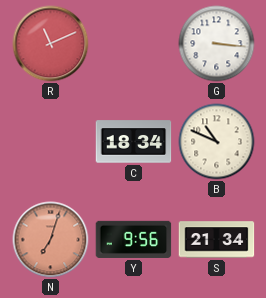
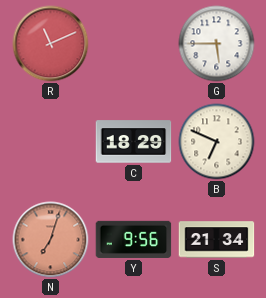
G: 3:16 -> 5:45
C: 18:34 -> 18:29
B: 10:49 -> 6:49
